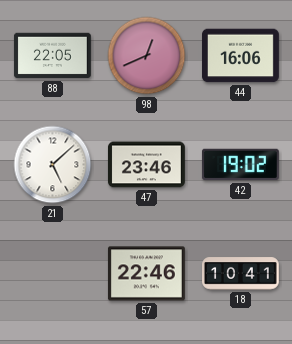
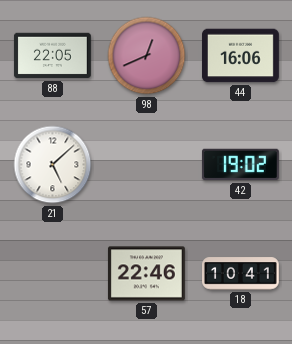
47: 23:46 -> none
